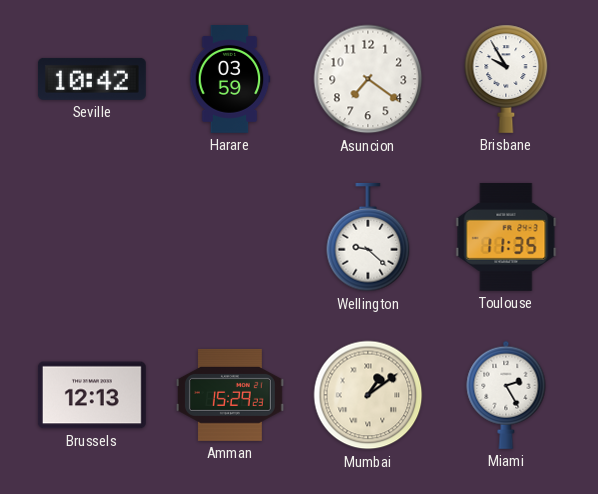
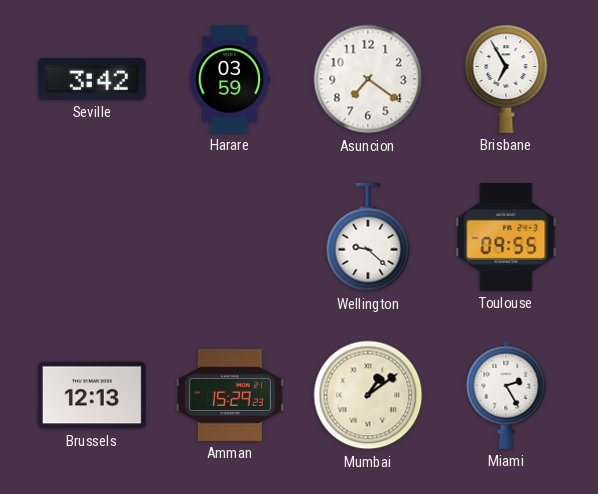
Seville: 10:42 -> 3:42
Brisbane: 9:55 -> 6:55
Toulouse: 11:35 -> 09:55
